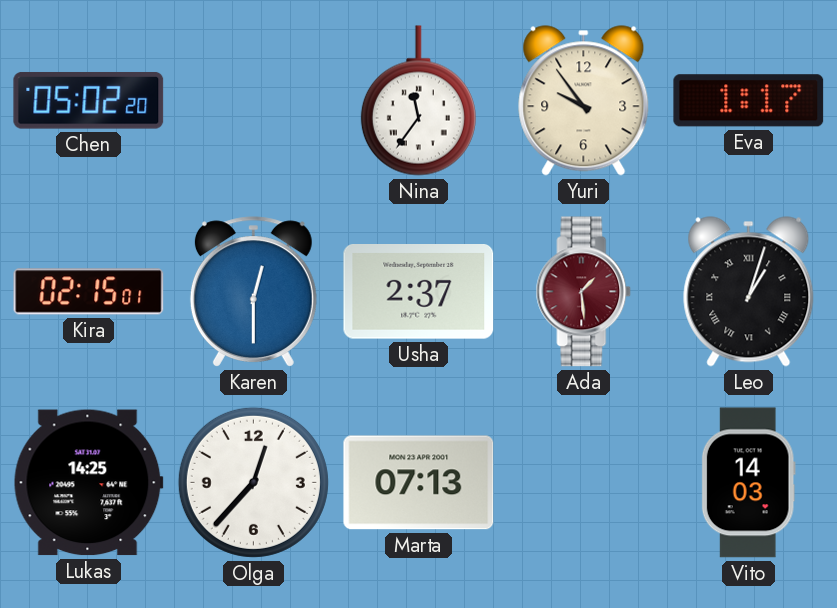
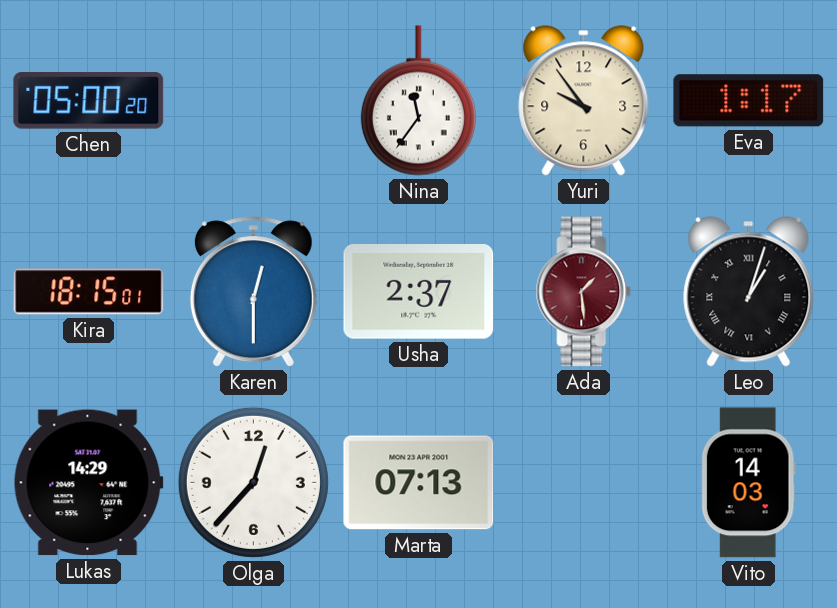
Chen: 05:02 -> 05:00
Kira: 02:15 -> 18:15
Lukas: 14:25 -> 14:29
